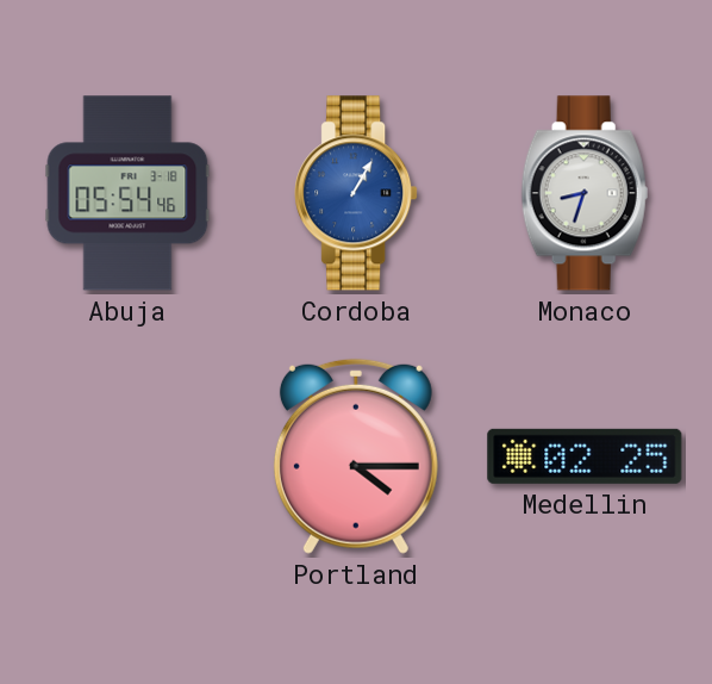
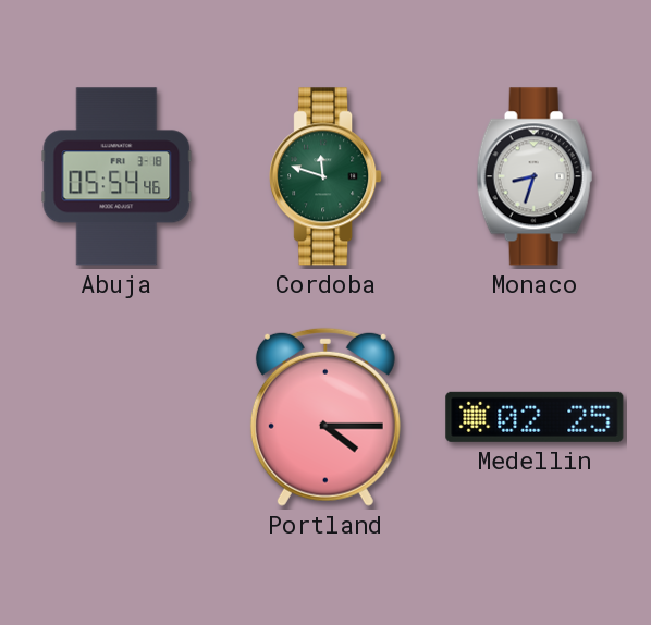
Cordoba: 1:05 -> 11:48
Cordoba dial: blue -> green
